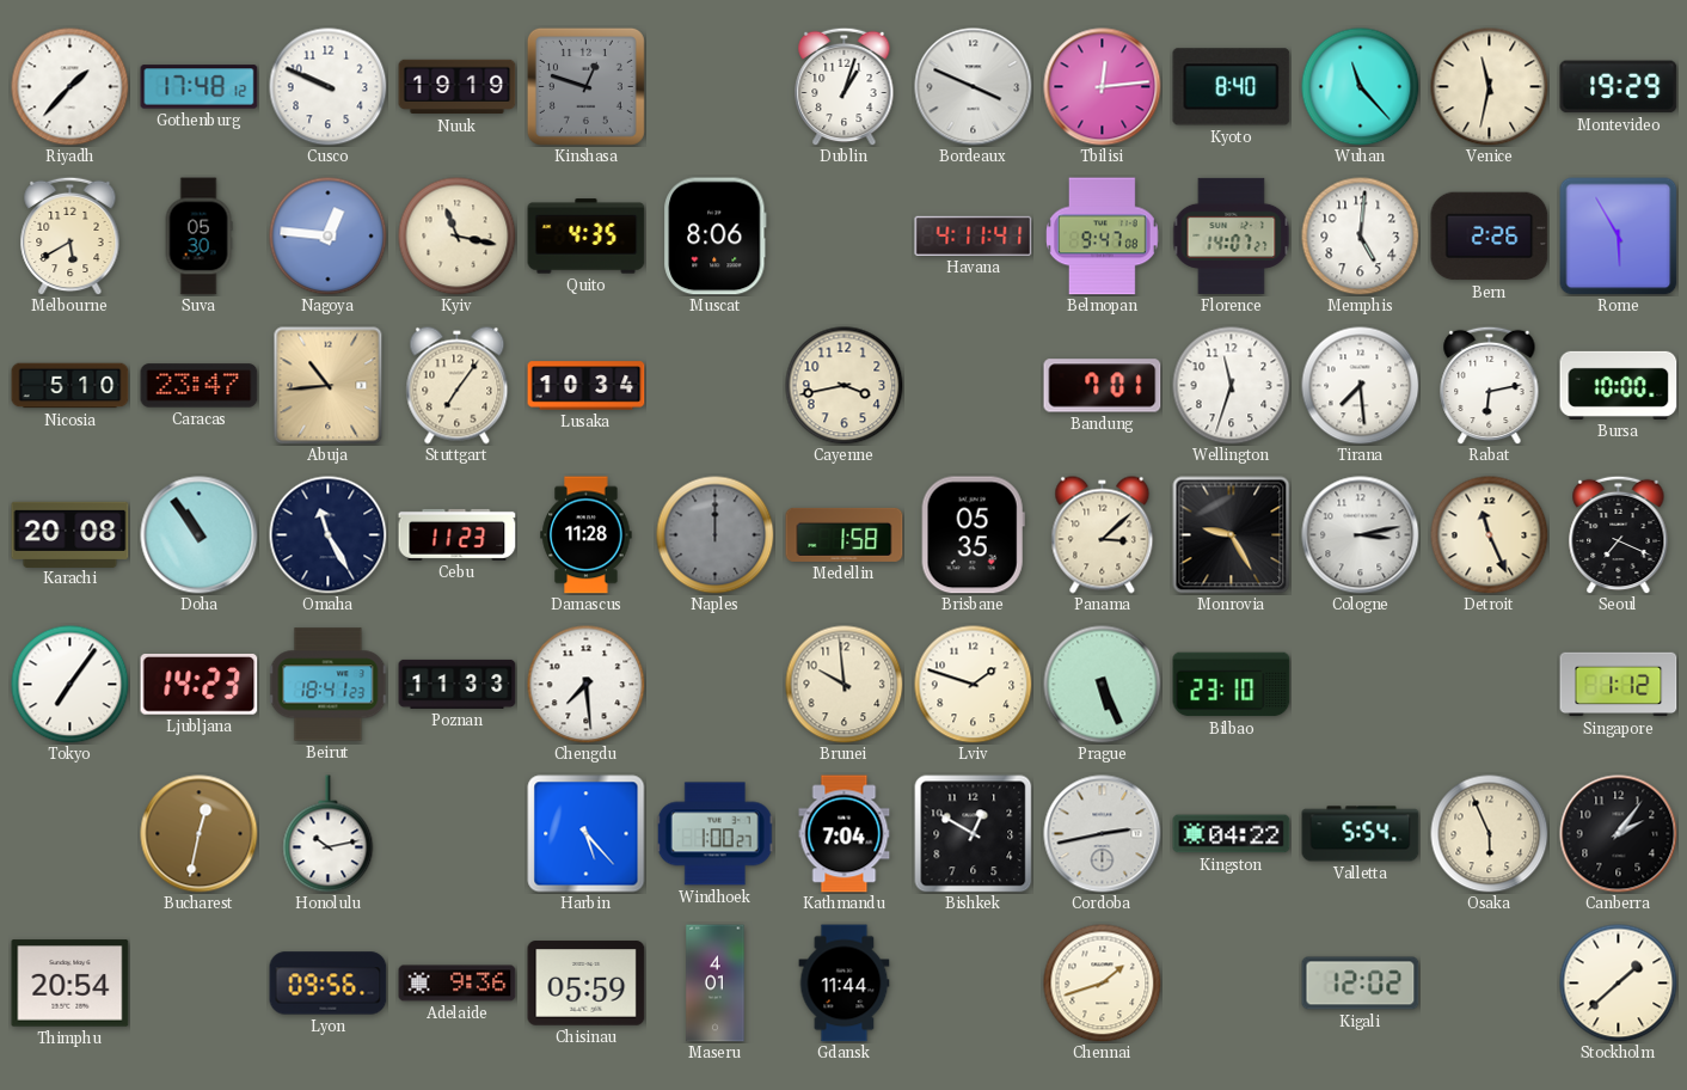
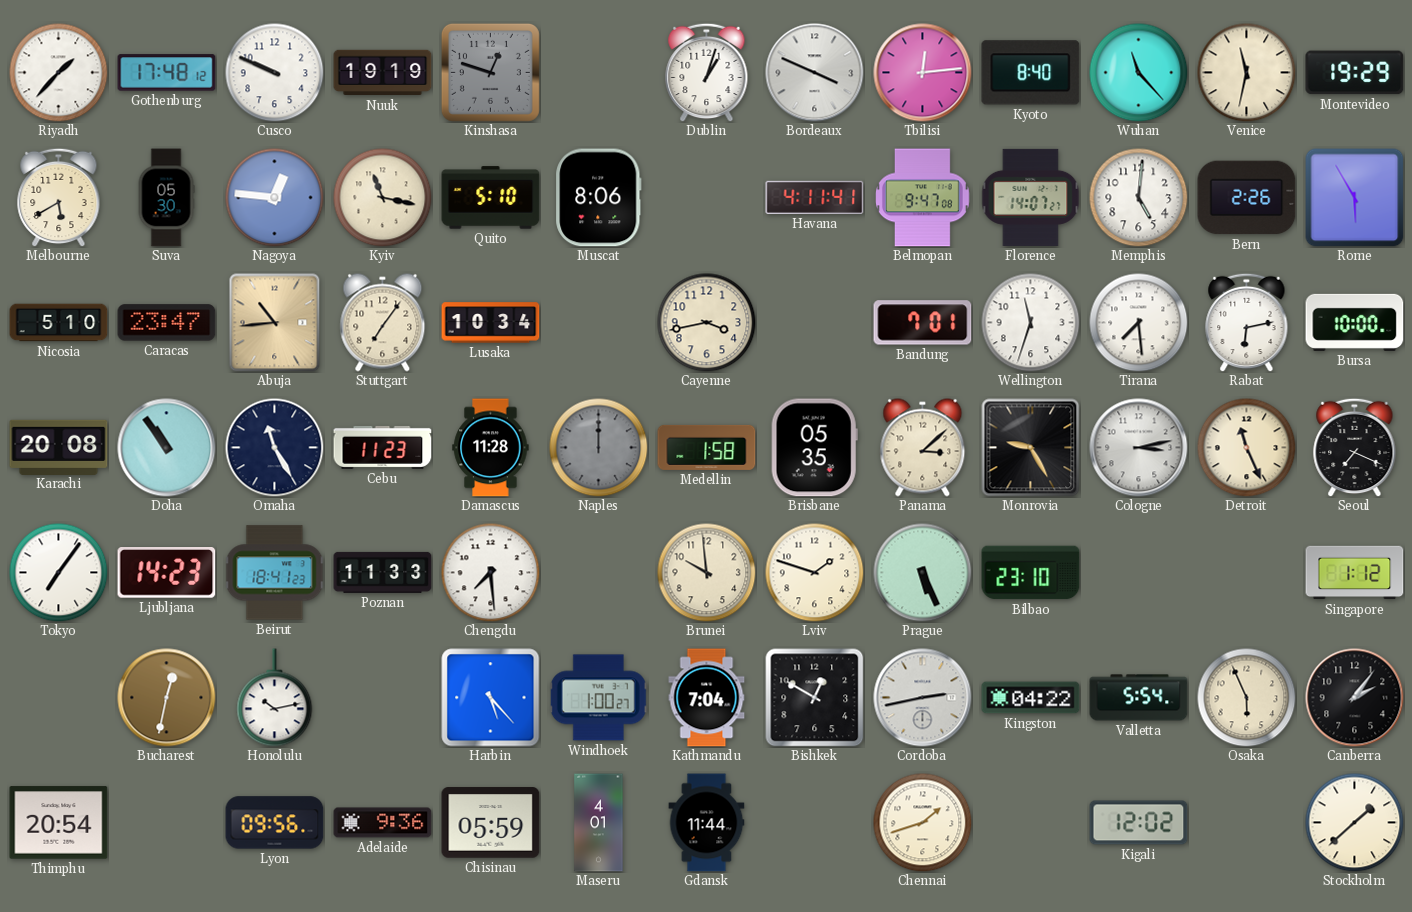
Quito: 4:35 -> 5:10
